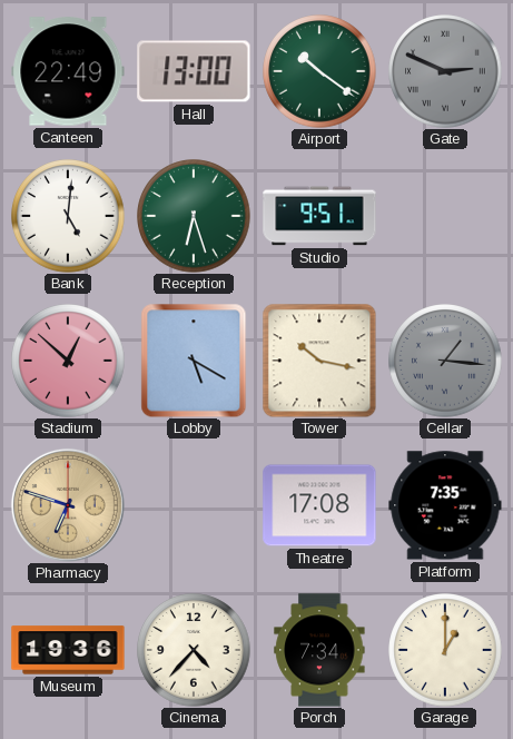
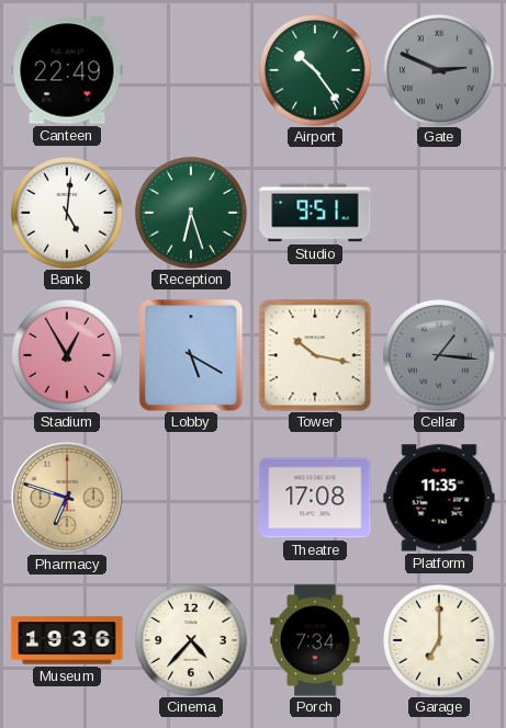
Hall: 13:00 -> none
Airport: 10:21 -> 10:24
Stadium: 12:52 -> 12:55
Platform: 7:35 -> 11:35
Garage: 1:00 -> 7:00
